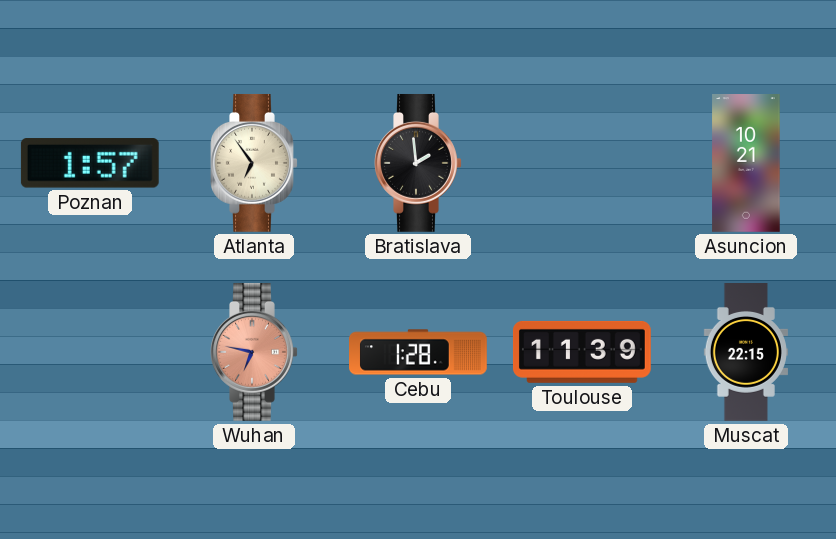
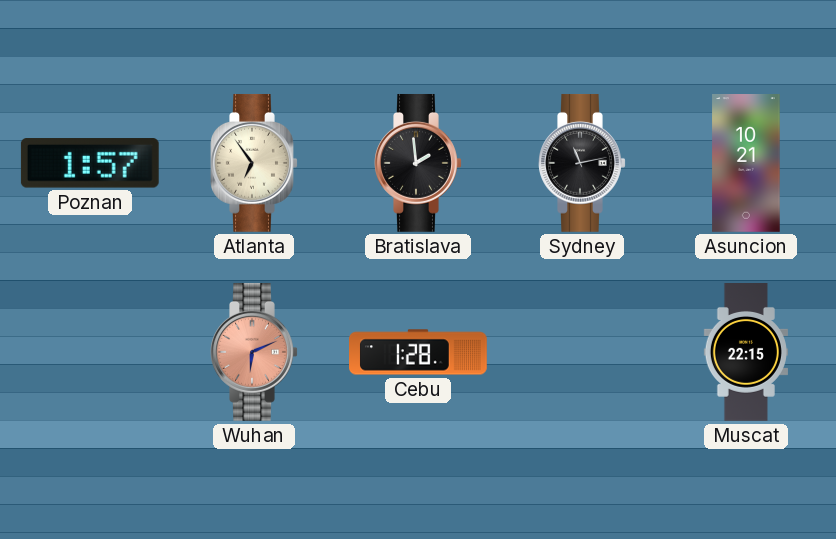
Sydney: none -> 11:13
Wuhan: 6:47 -> 6:11
Toulouse: 11:39 -> none
